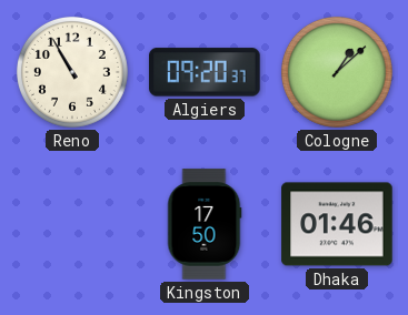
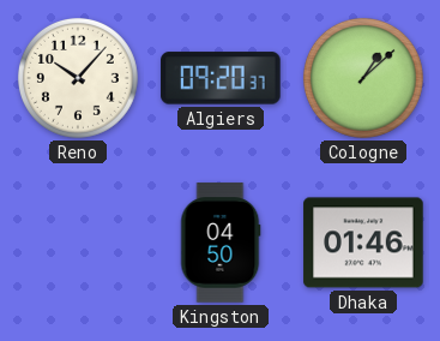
Reno: 10:55 -> 10:07
Kingston: 17:50 -> 04:50
